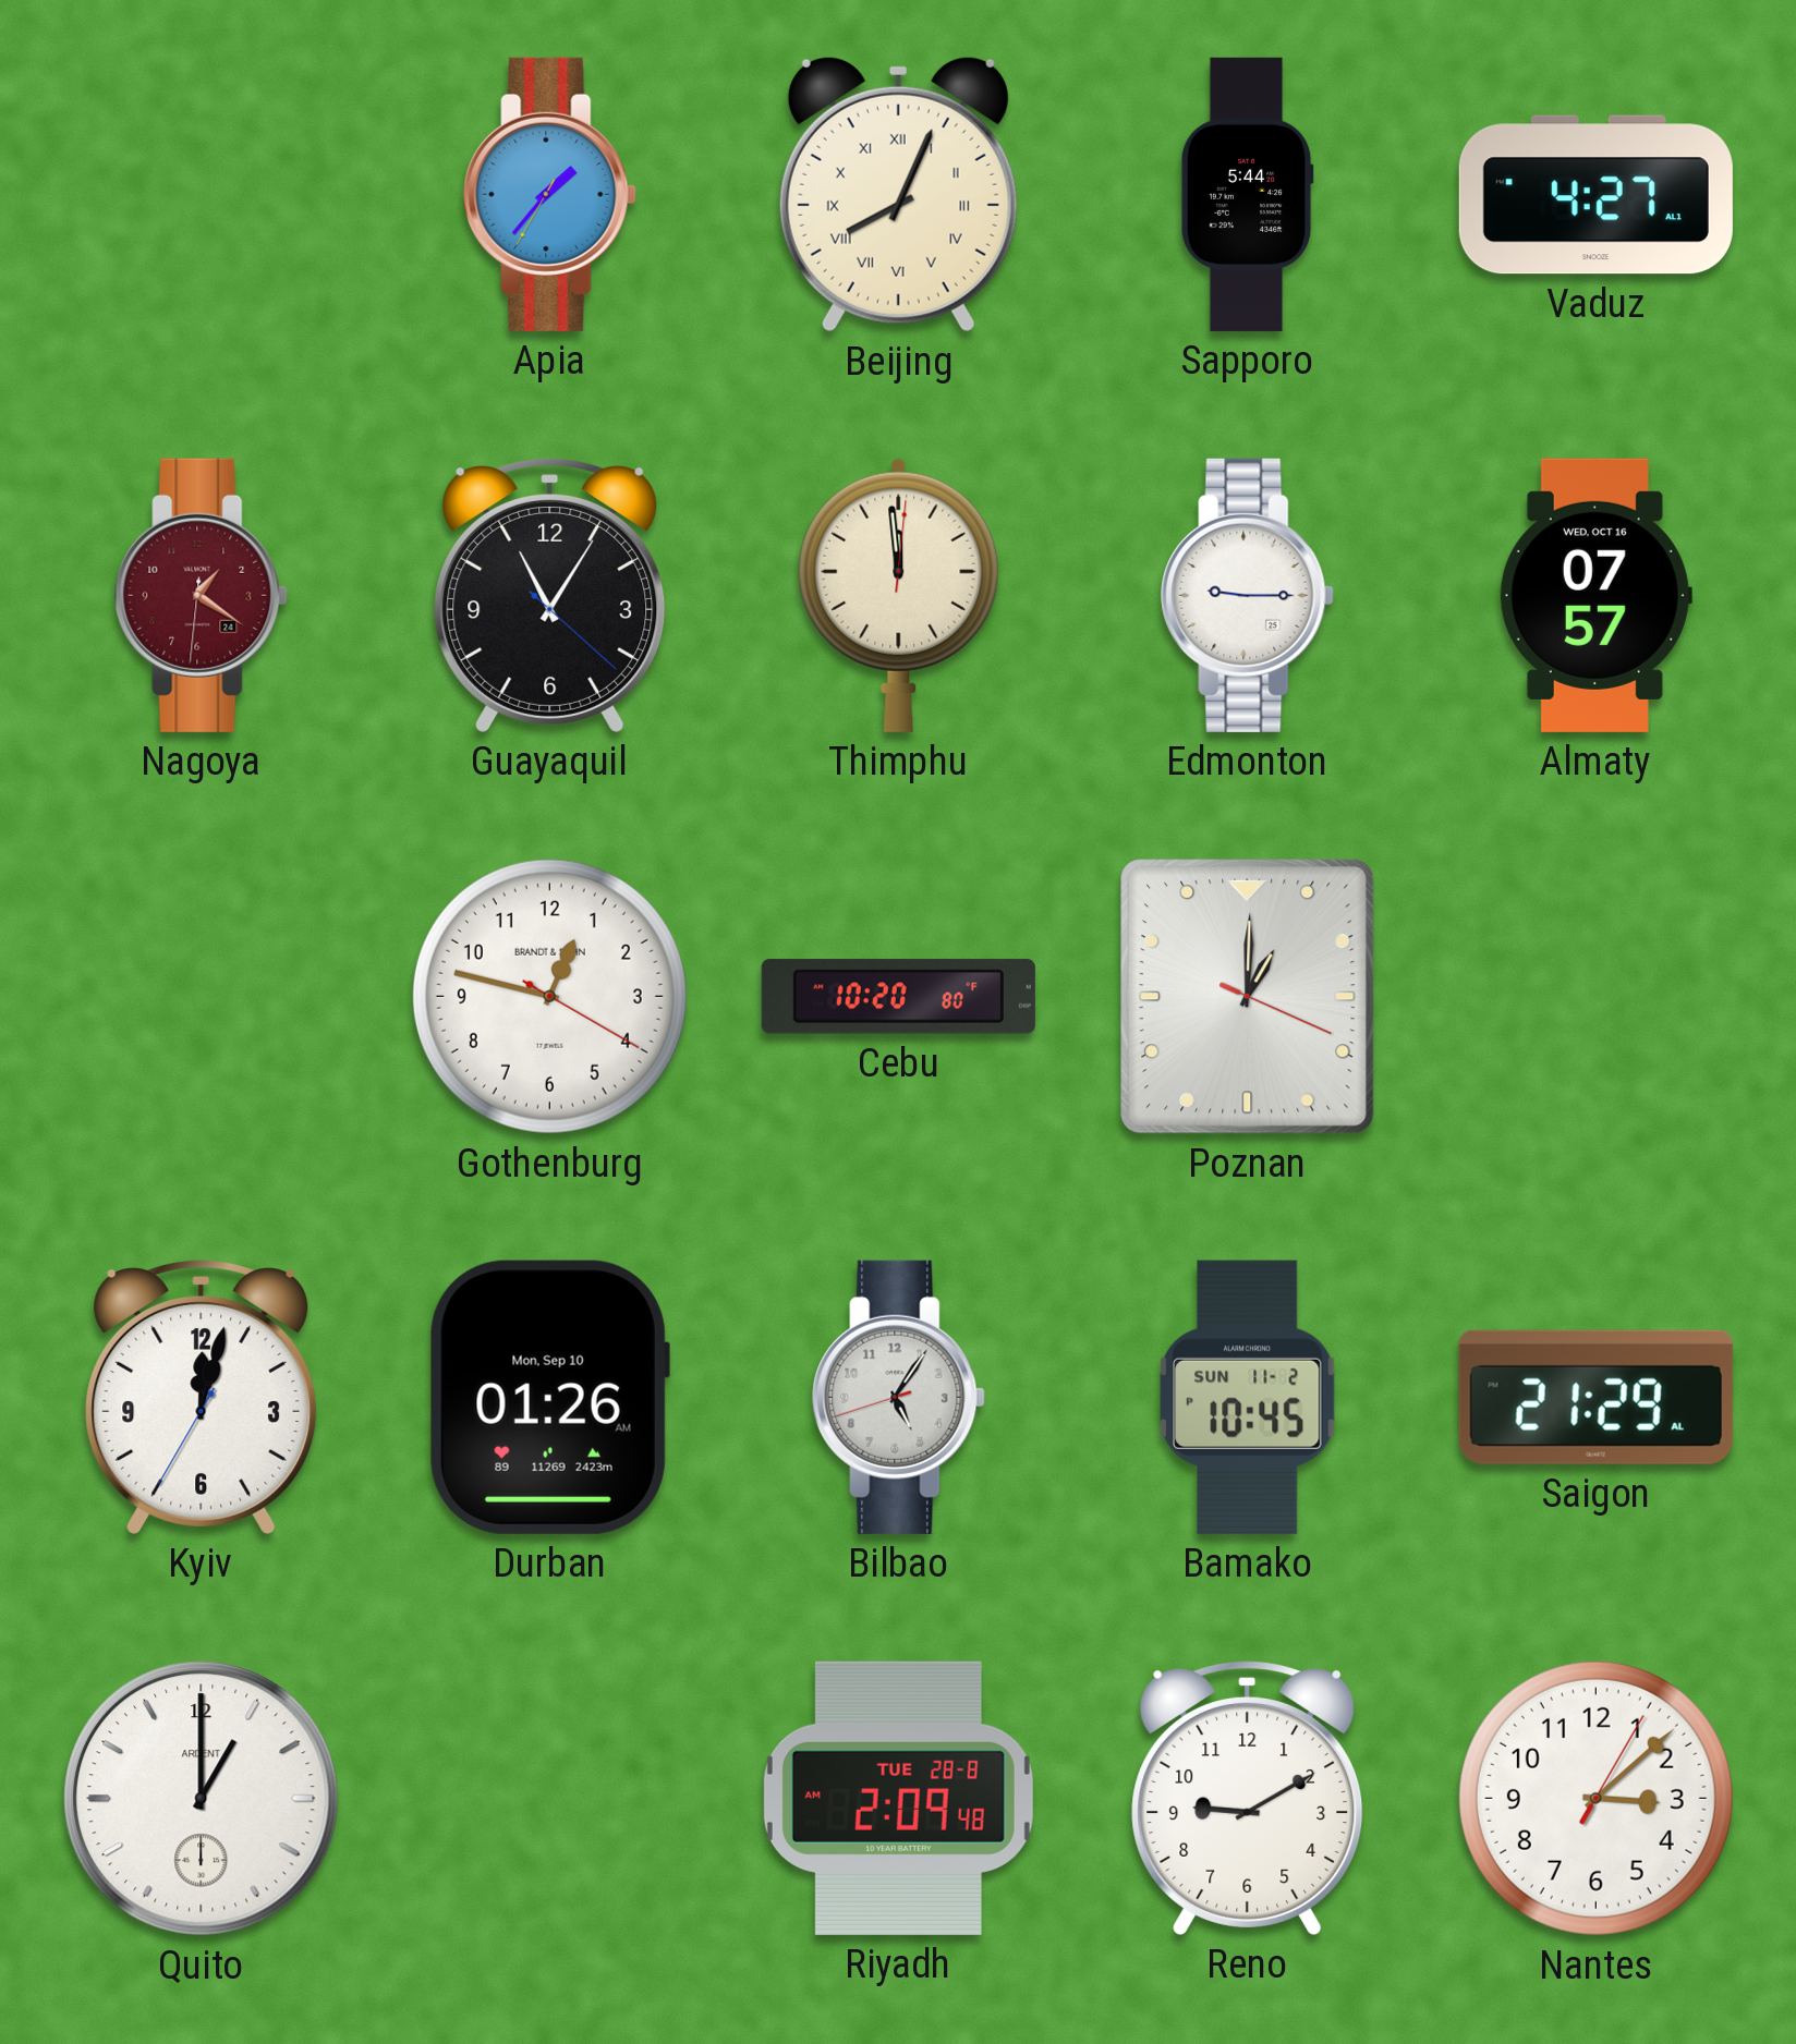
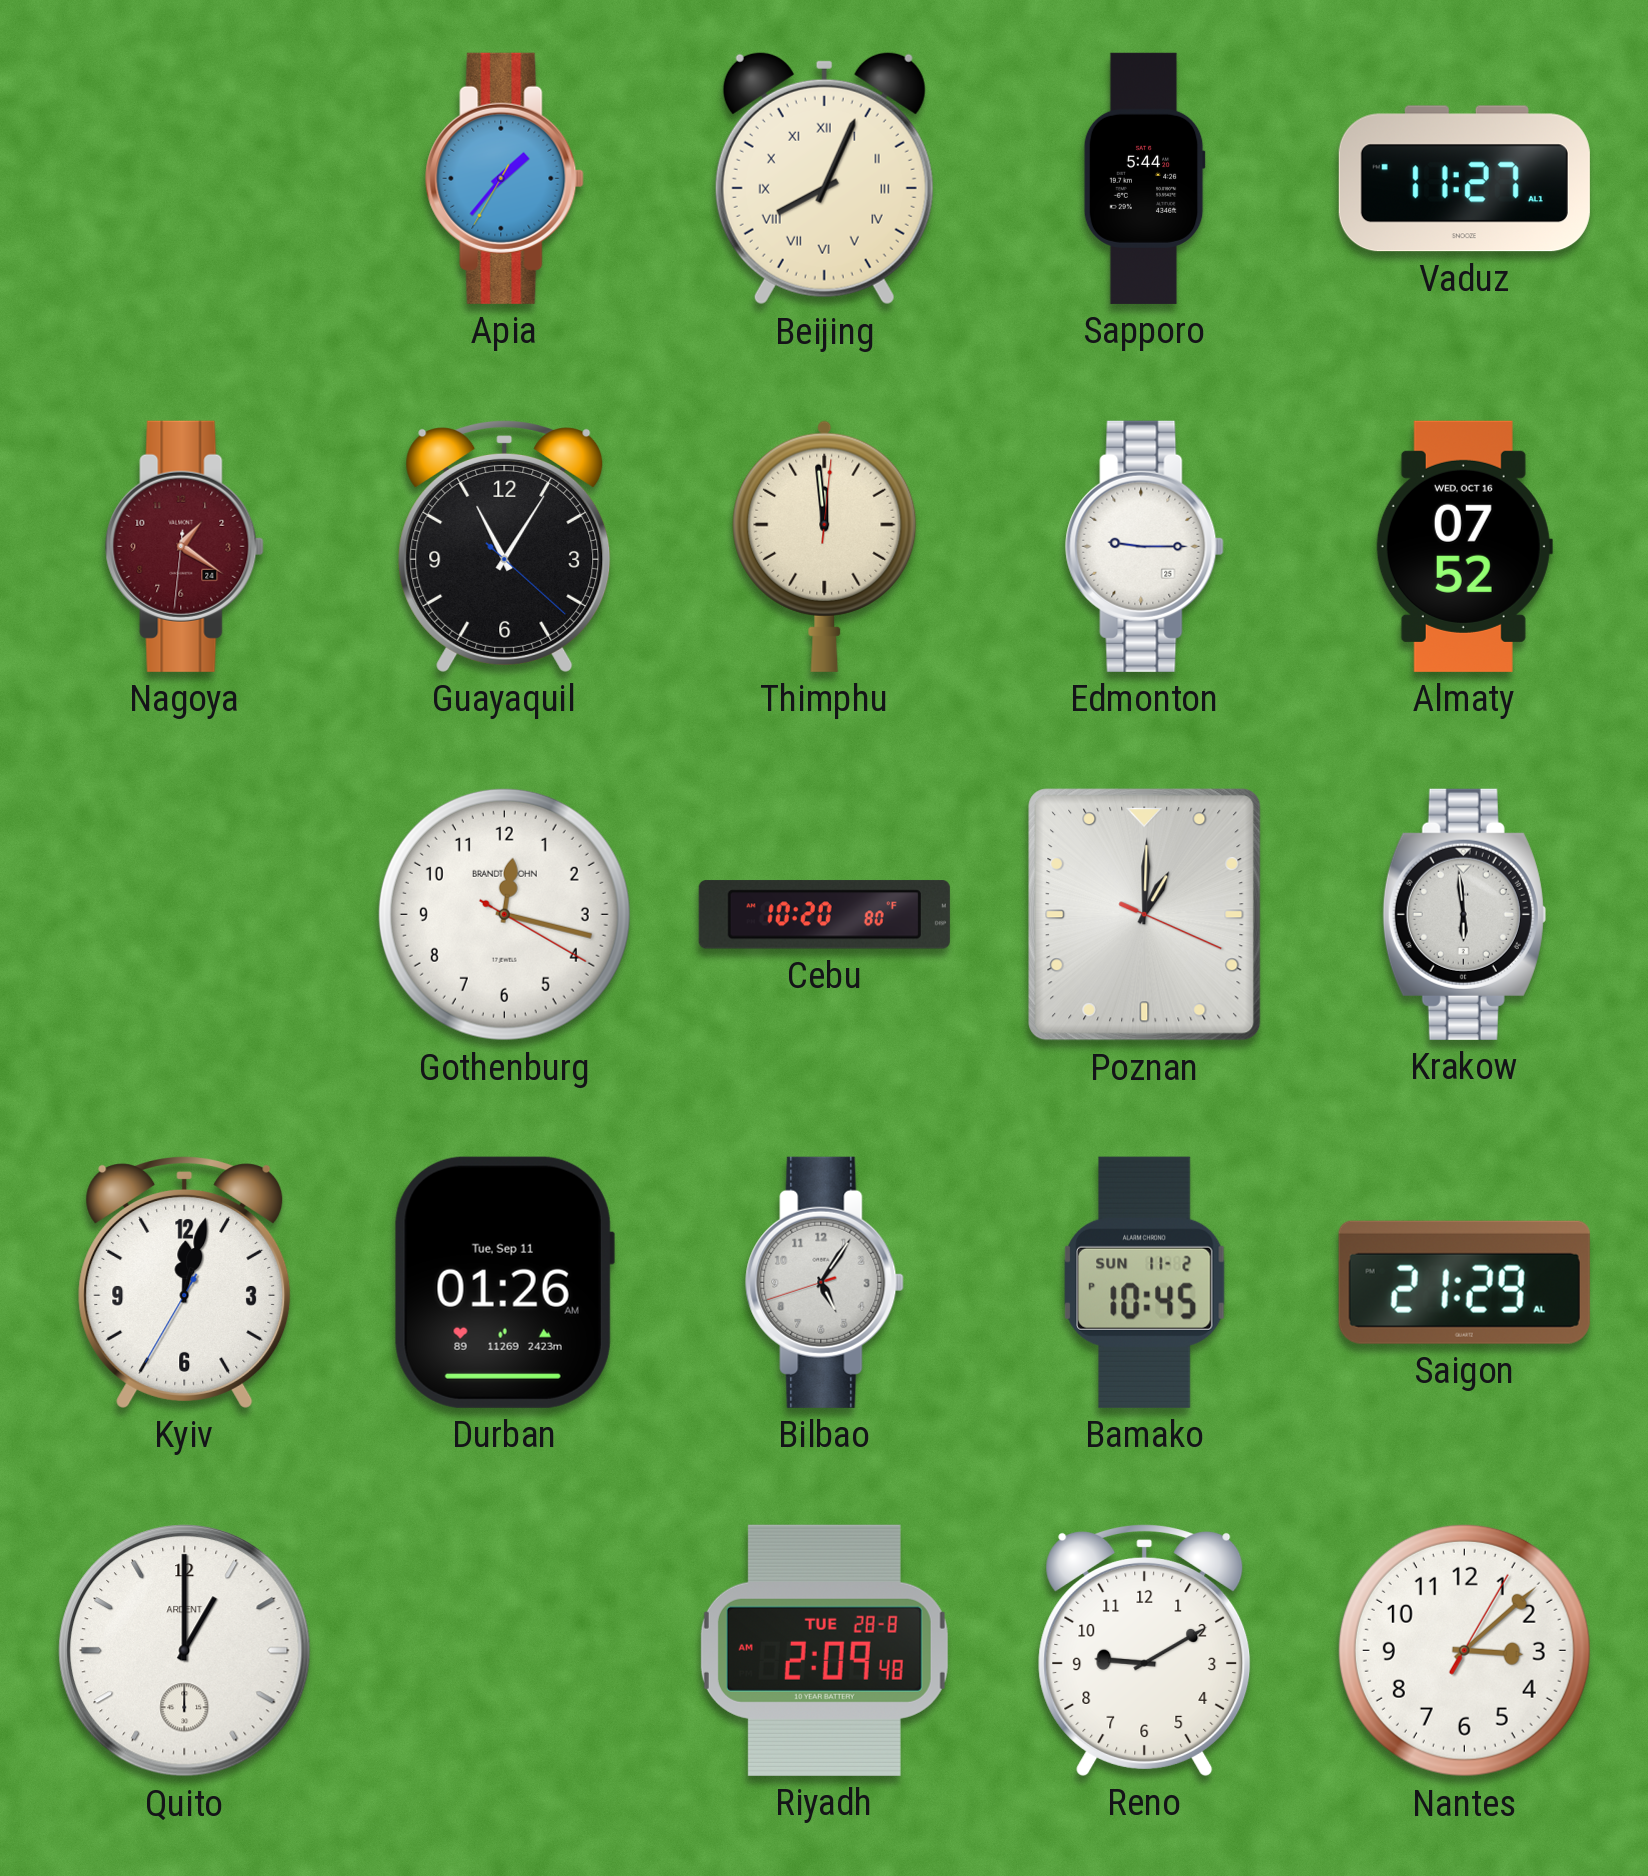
Vaduz: 4:27 -> 11:27
Almaty: 07:57 -> 07:52
Gothenburg: 12:47 -> 12:17
Krakow: none -> 5:59
Durban date: Mon, Sep 10 -> Tue, Sep 11
